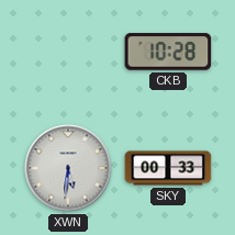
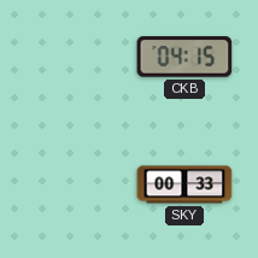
CKB: 10:28 -> 04:15
XWN: 5:31 -> none
